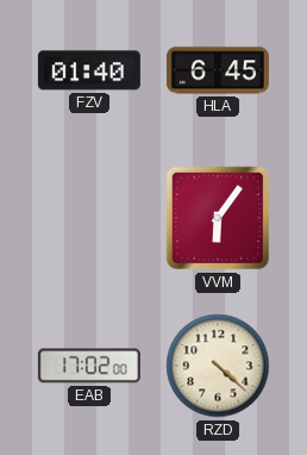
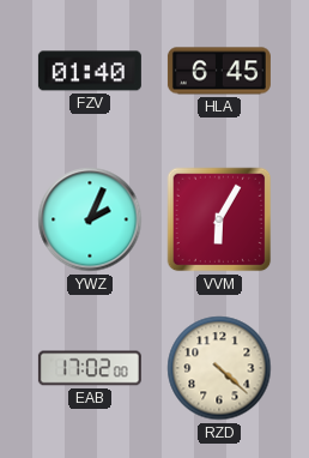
YWZ: none -> 2:04
VVM: 6:06 -> 6:05
